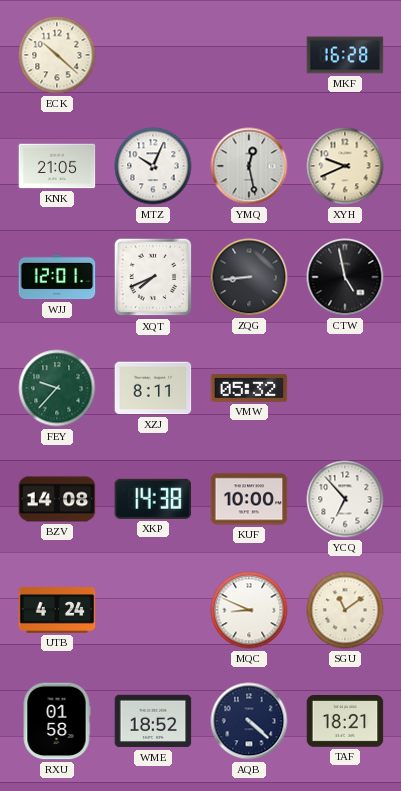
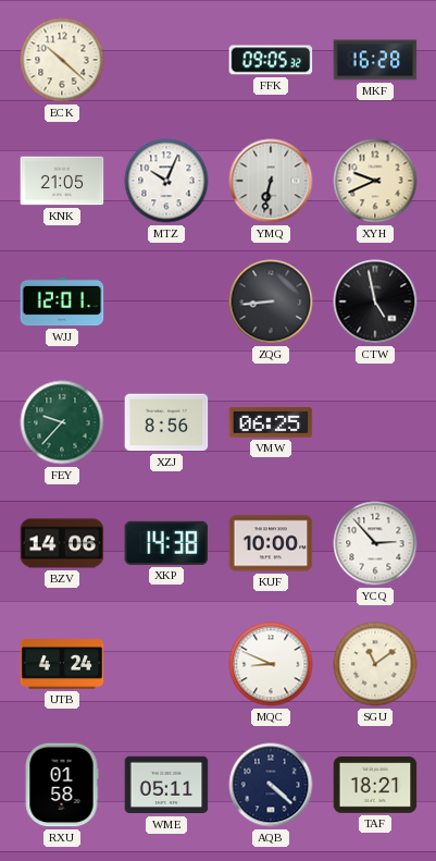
FFK: none -> 09:05
YMQ: 12:28 -> 6:32
XQT: 7:41 -> none
XZJ: 8:11 -> 8:56
VMW: 05:32 -> 06:25
BZV: 14:08 -> 14:06
YCQ: 6:53 -> 2:53
WME: 18:52 -> 05:11
